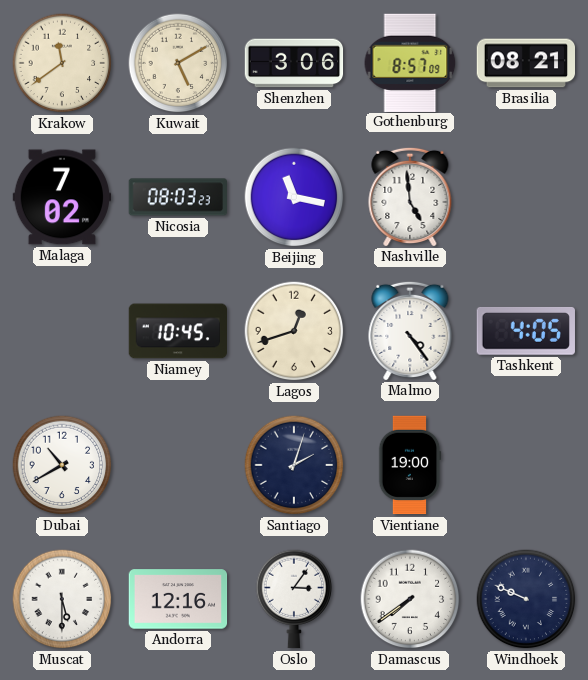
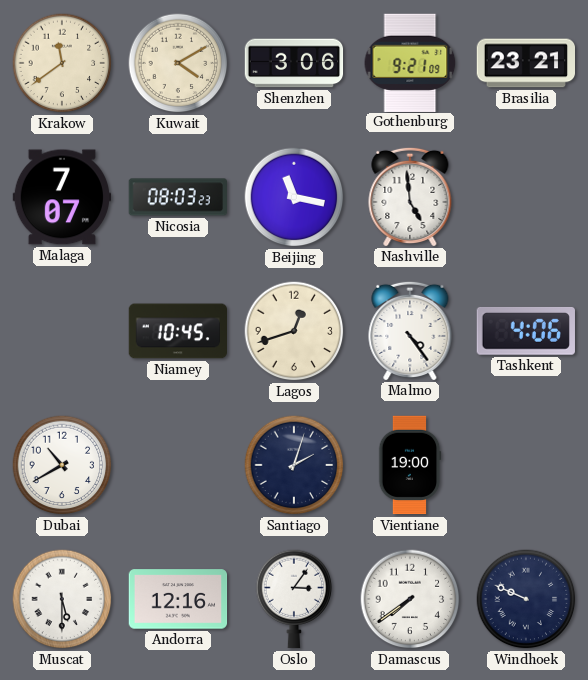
Kuwait: 5:10 -> 4:10
Gothenburg: 8:57 -> 9:21
Brasilia: 08:21 -> 23:21
Malaga: 7:02 -> 7:07
Tashkent: 4:05 -> 4:06
